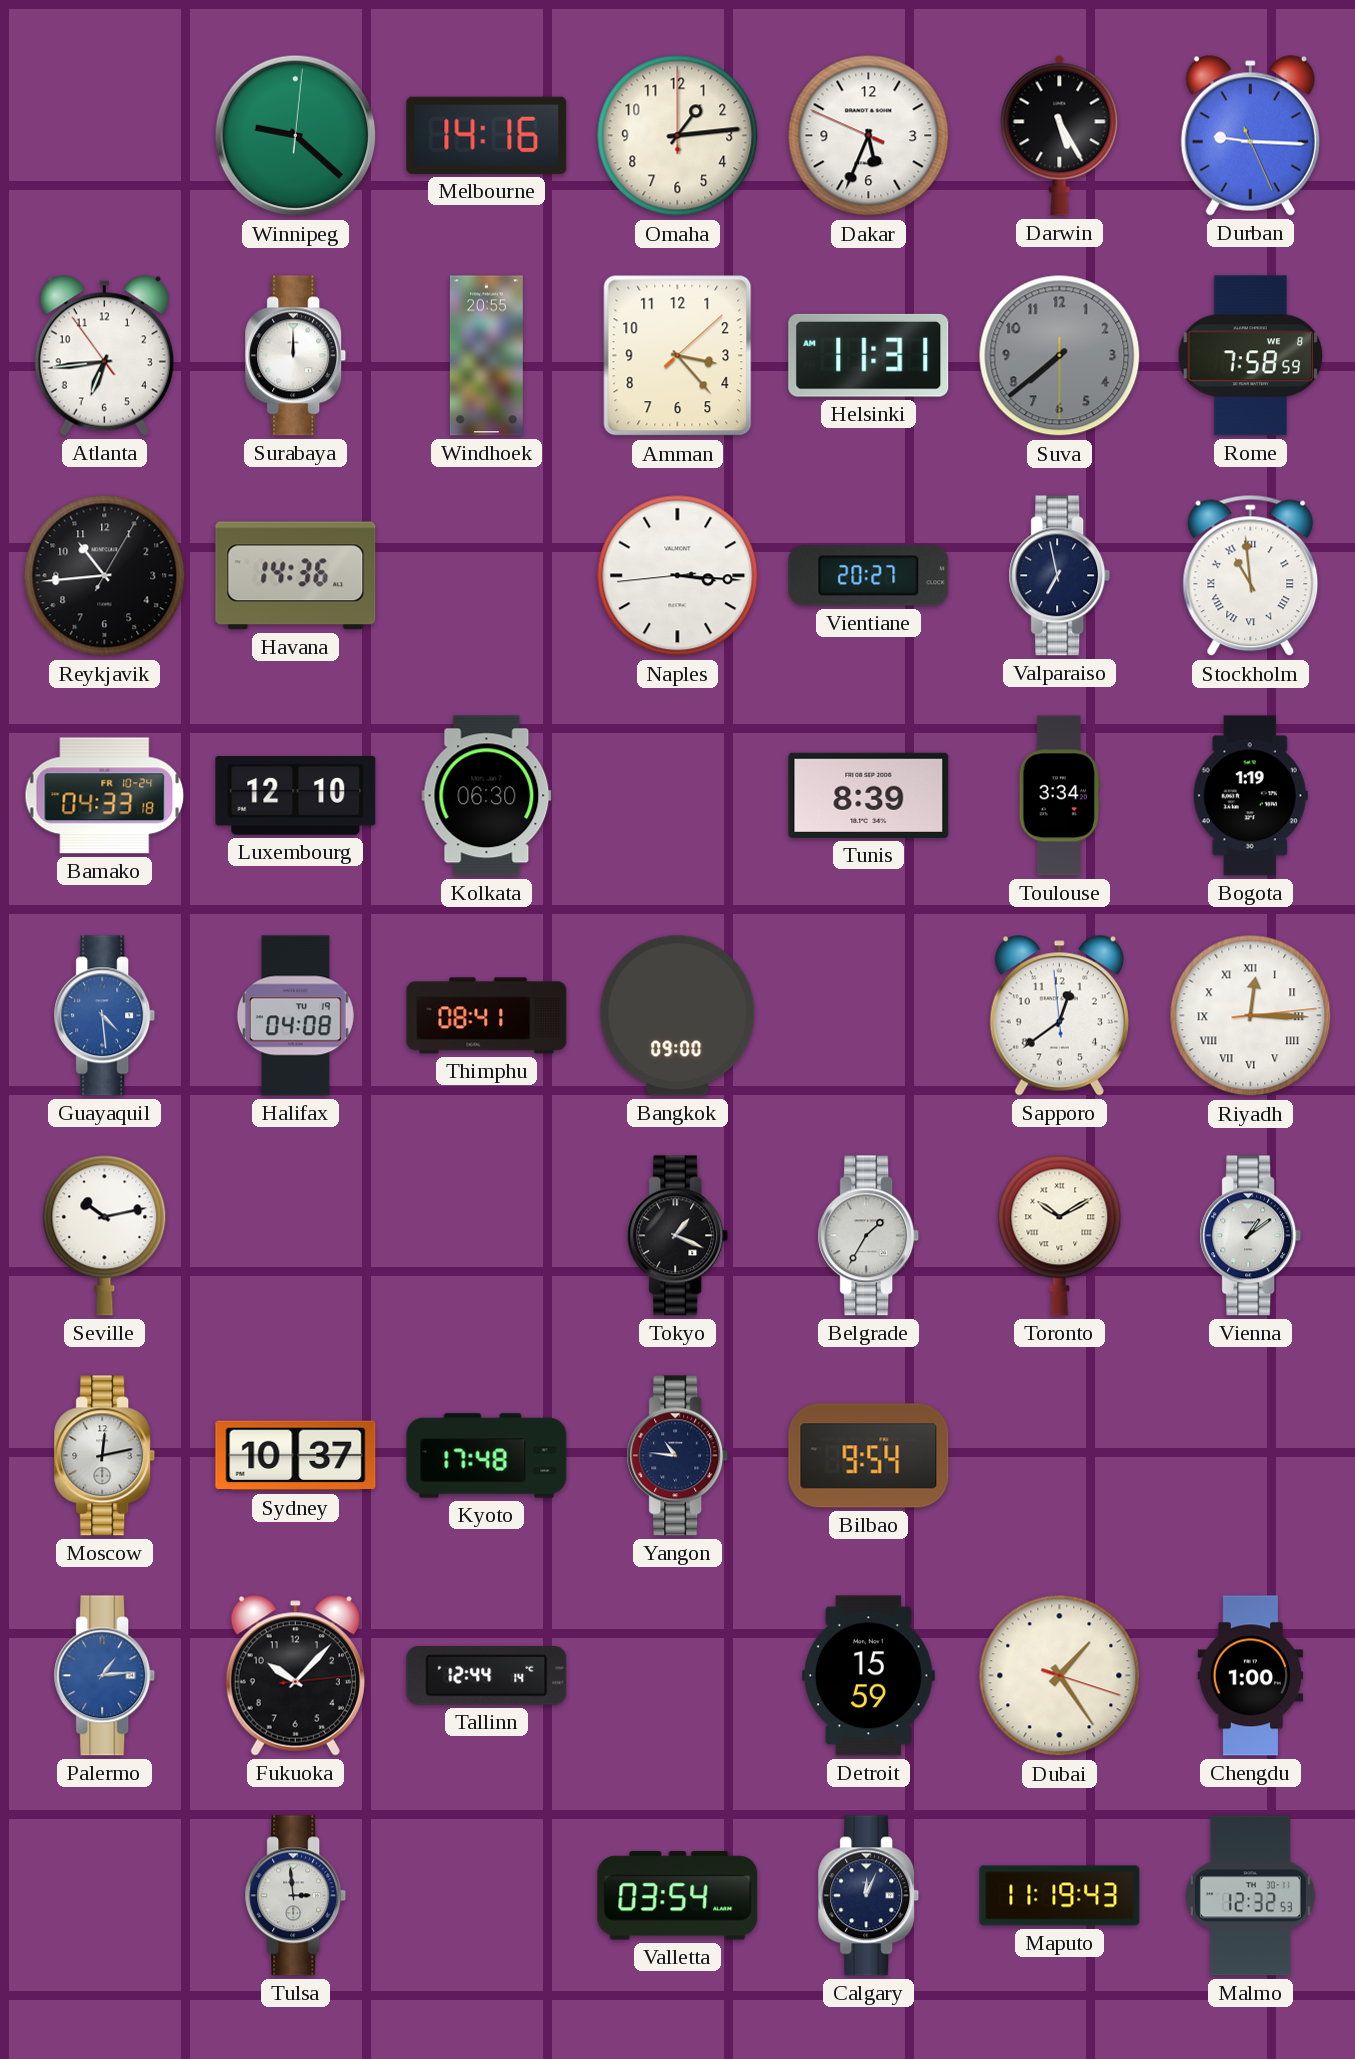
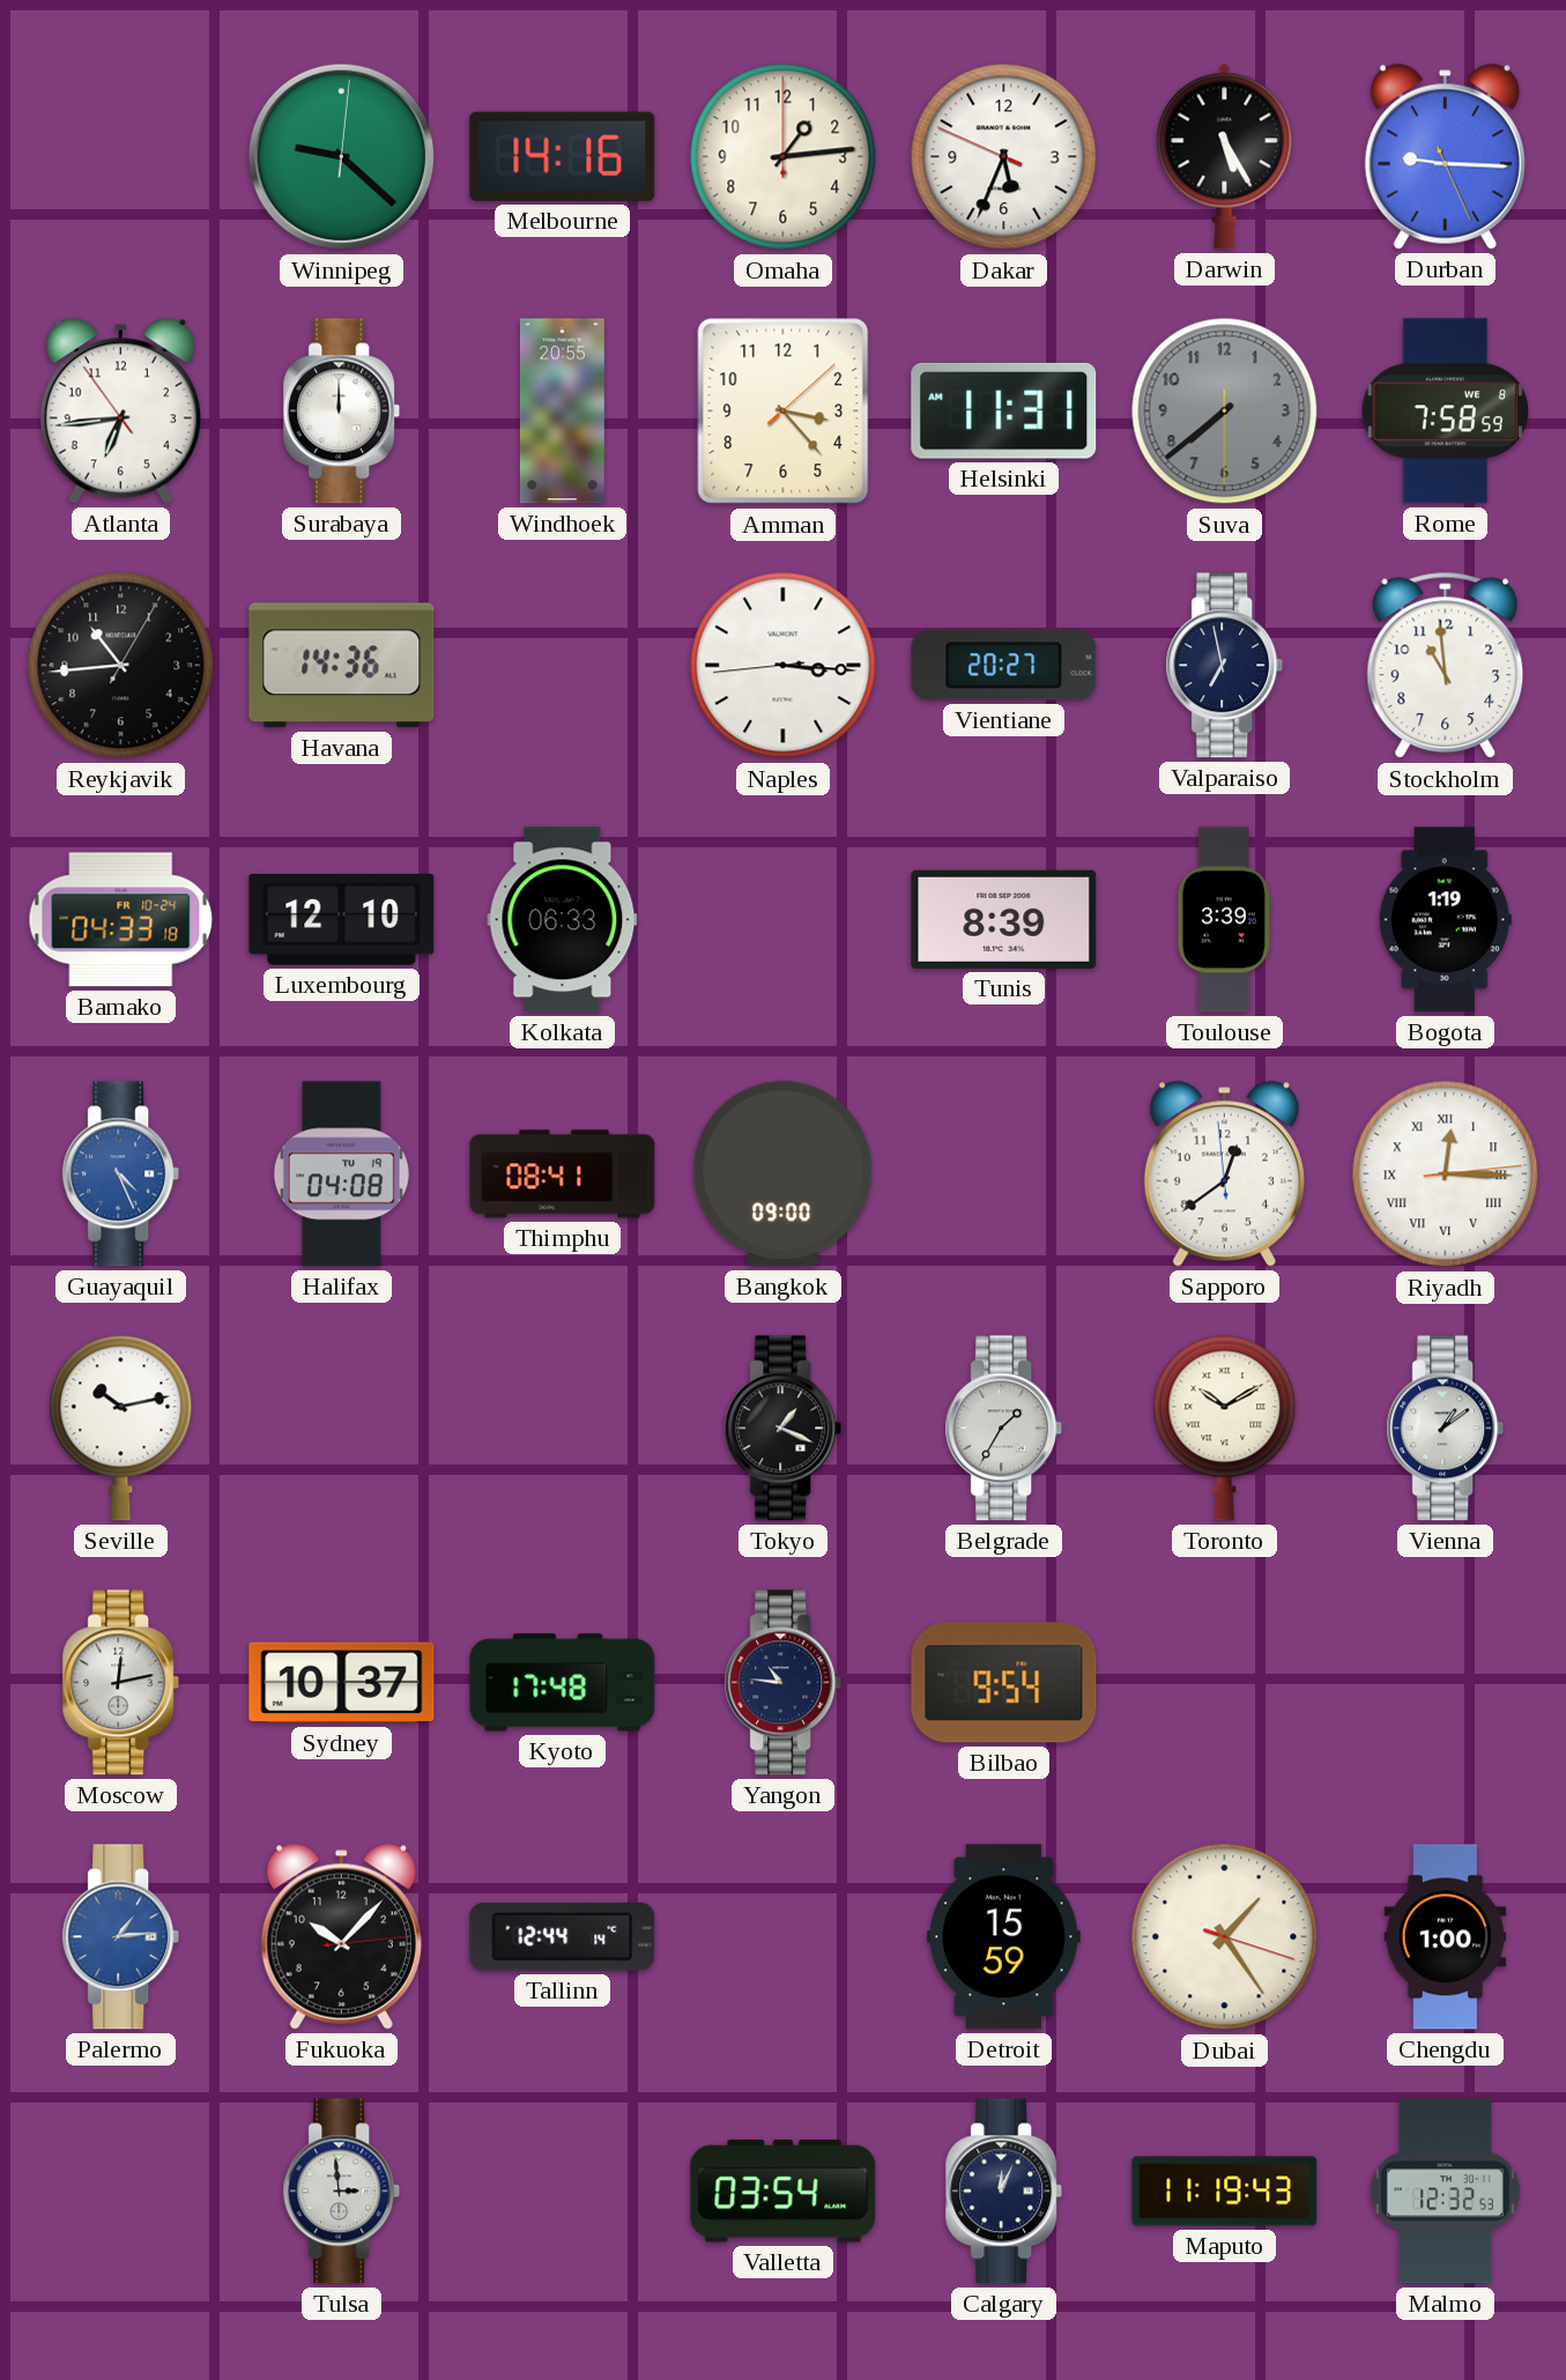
Stockholm numerals: Roman -> Arabic
Kolkata: 06:30 -> 06:33
Toulouse: 3:34 -> 3:39
Guayaquil: 4:29 -> 4:26
